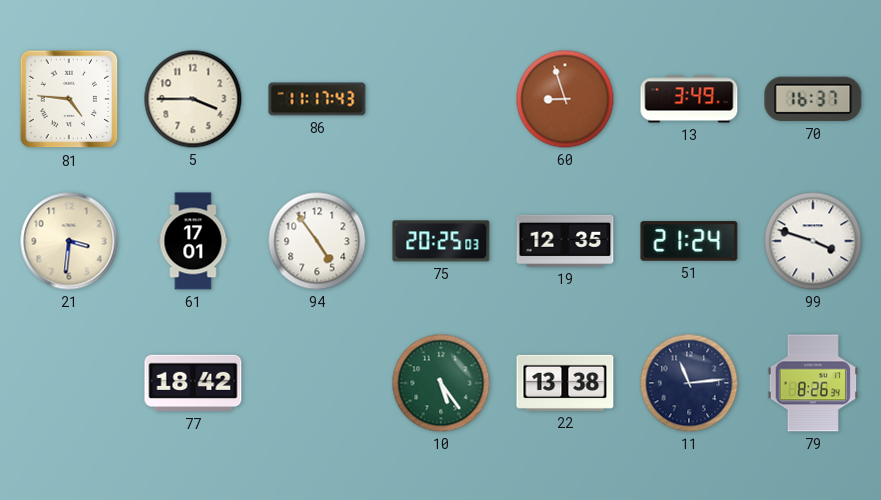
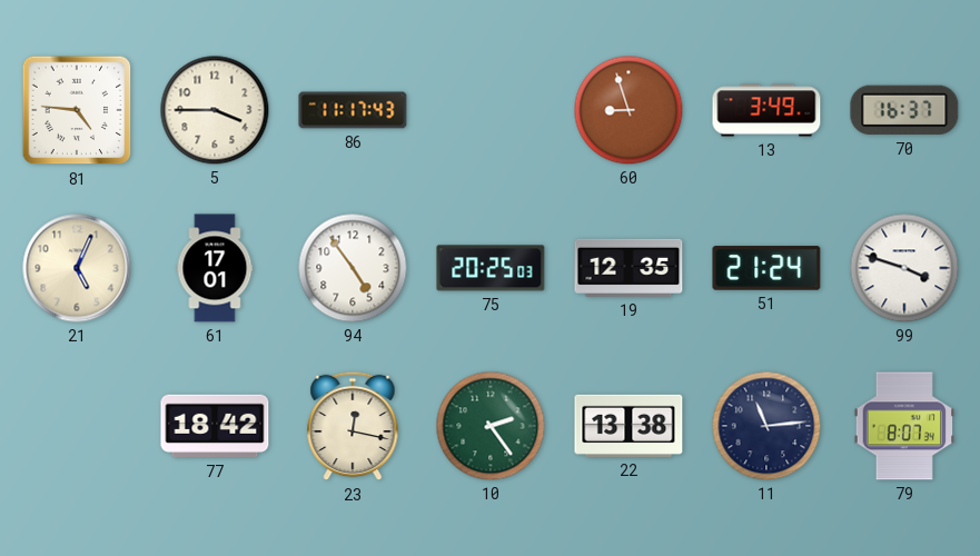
21: 3:31 -> 5:04
23: none -> 12:17
10: 5:24 -> 2:24
79: 8:26 -> 8:07
